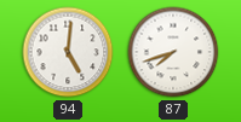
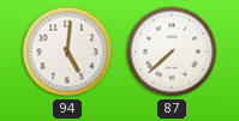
87: 7:42 -> 7:38
